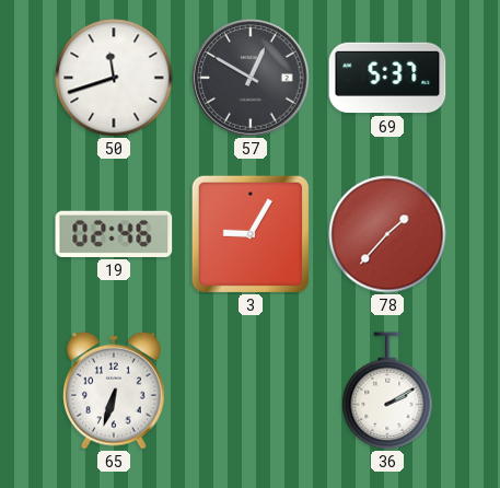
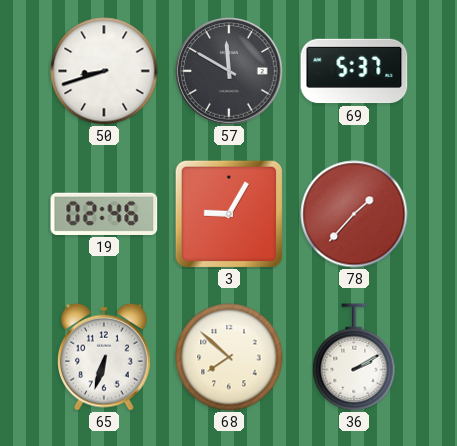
50: 11:42 -> 8:42
57: 12:50 -> 11:50
68: none -> 7:52
